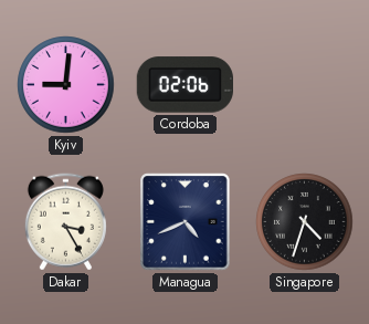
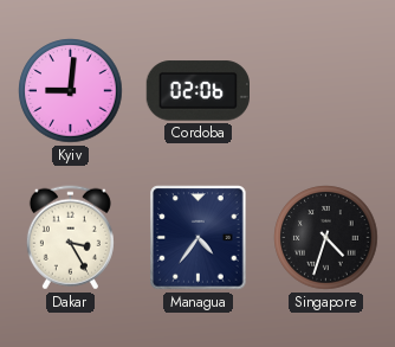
Managua: 4:41 -> 4:36
